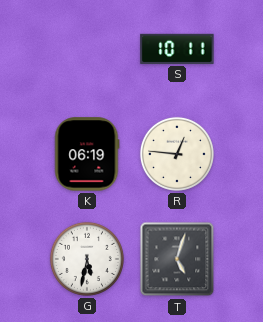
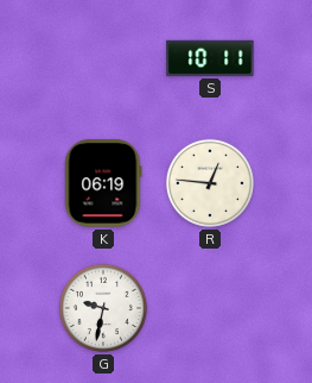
G: 5:32 -> 9:32
T: 5:03 -> none
